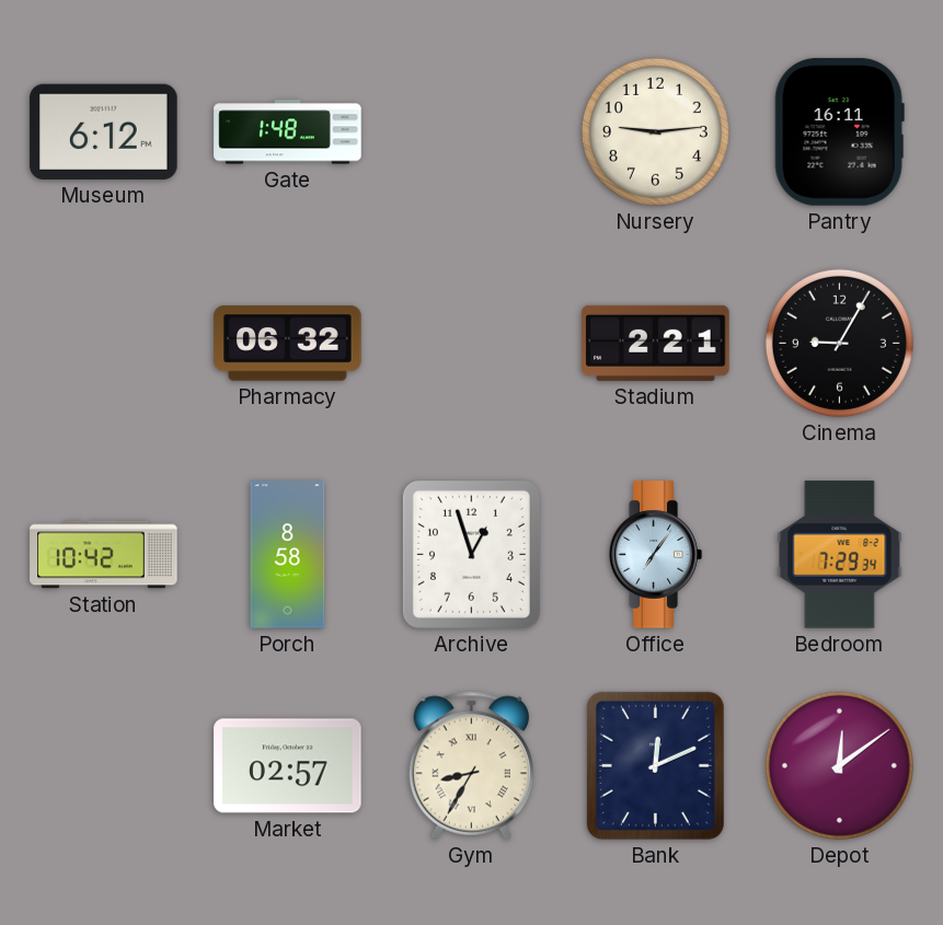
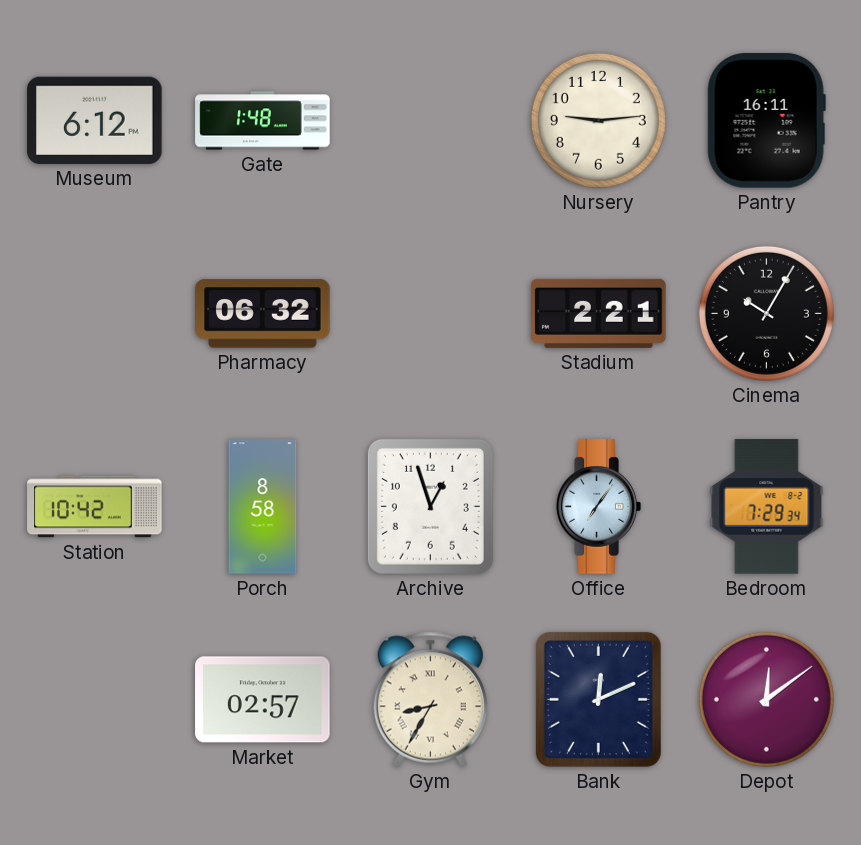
Cinema: 9:05 -> 10:05
